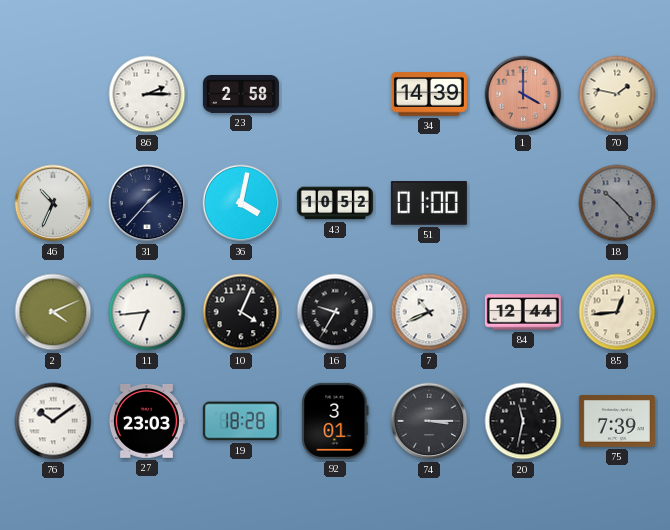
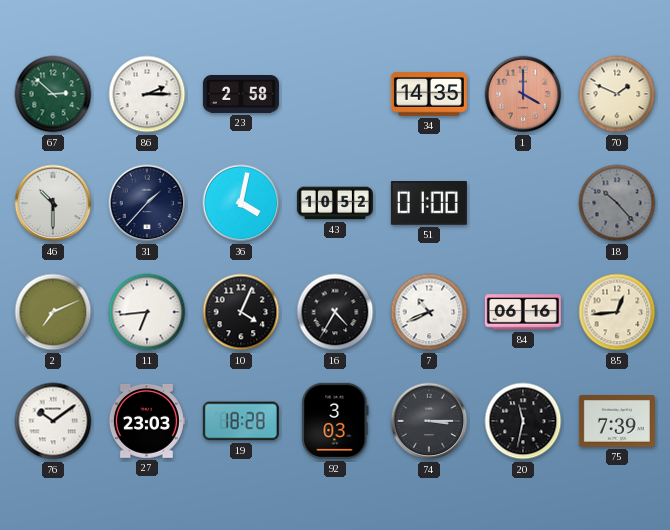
67: none -> 2:52
34: 14:39 -> 14:35
70: 1:47 -> 1:49
46: 10:34 -> 10:30
2: 4:11 -> 7:11
16: 9:35 -> 4:35
84: 12:44 -> 06:16
92: 3:01 -> 3:03
